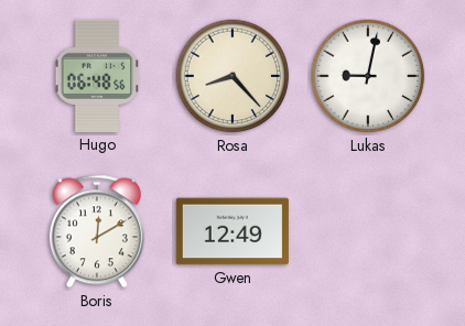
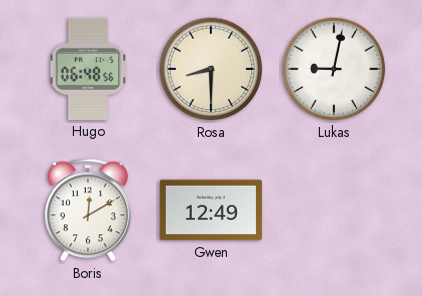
Rosa: 8:23 -> 8:30
